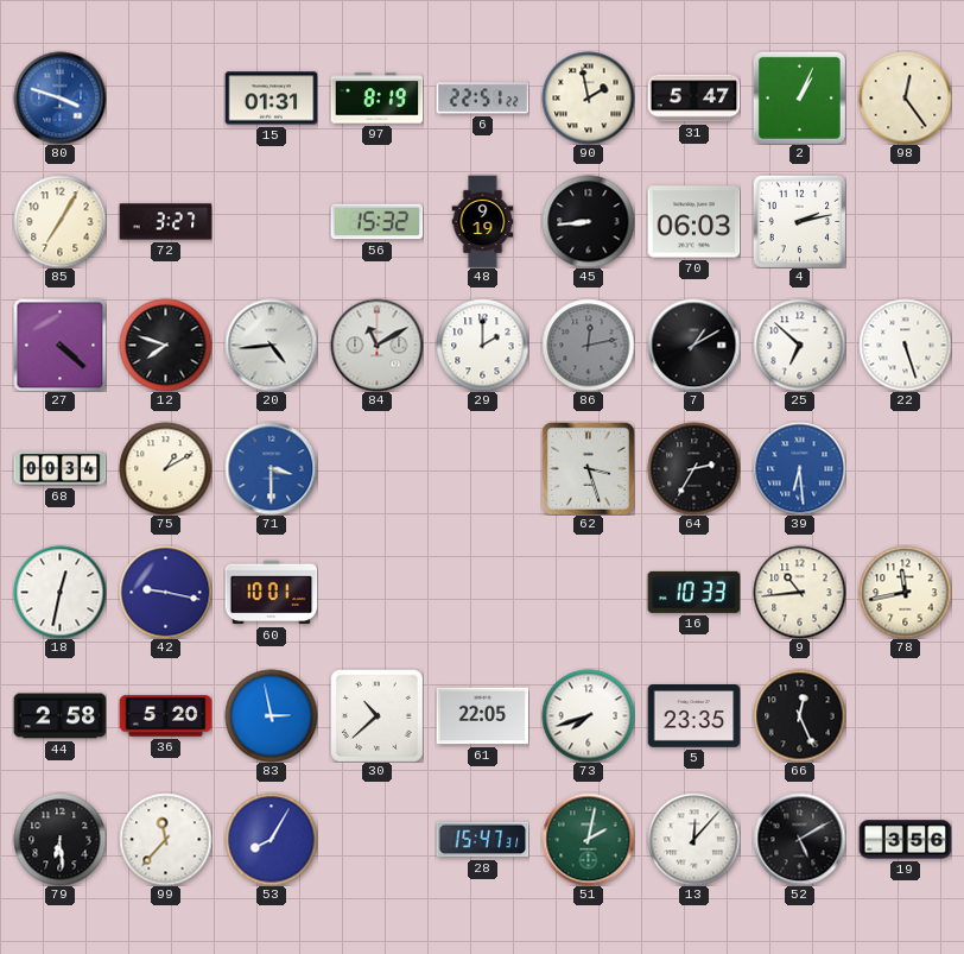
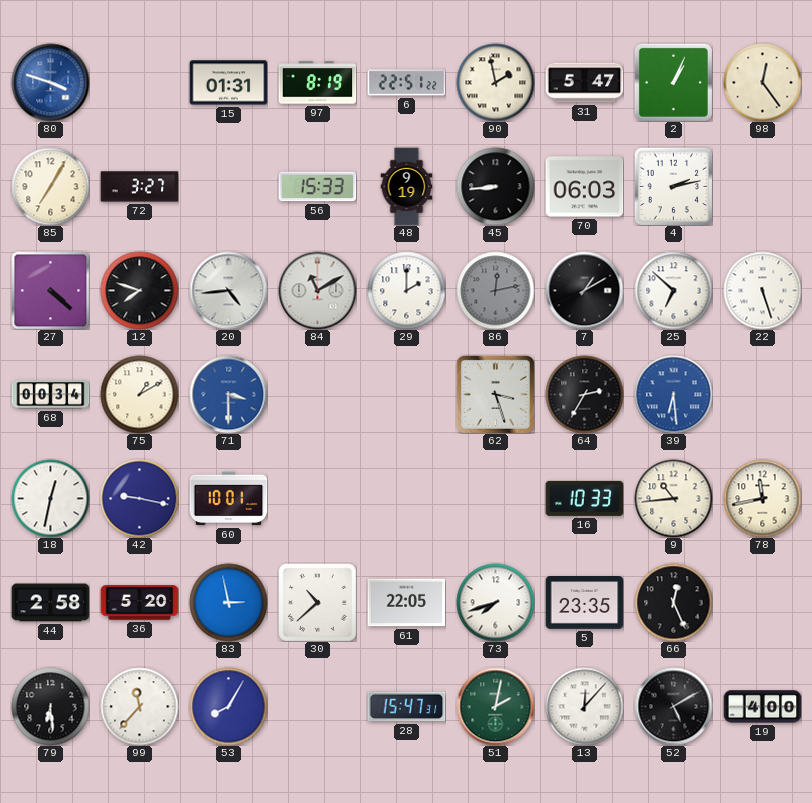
56: 15:32 -> 15:33
19: 3:56 -> 4:00
